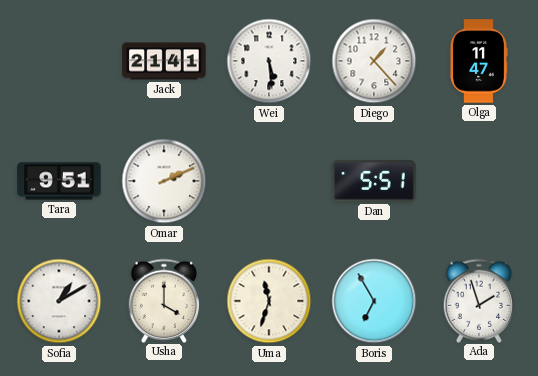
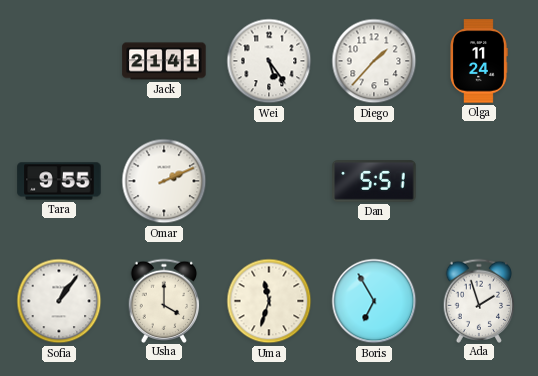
Wei: 5:29 -> 5:24
Diego: 1:23 -> 1:37
Olga: 11:47 -> 11:24
Tara: 9:51 -> 9:55
Sofia: 1:10 -> 1:06
